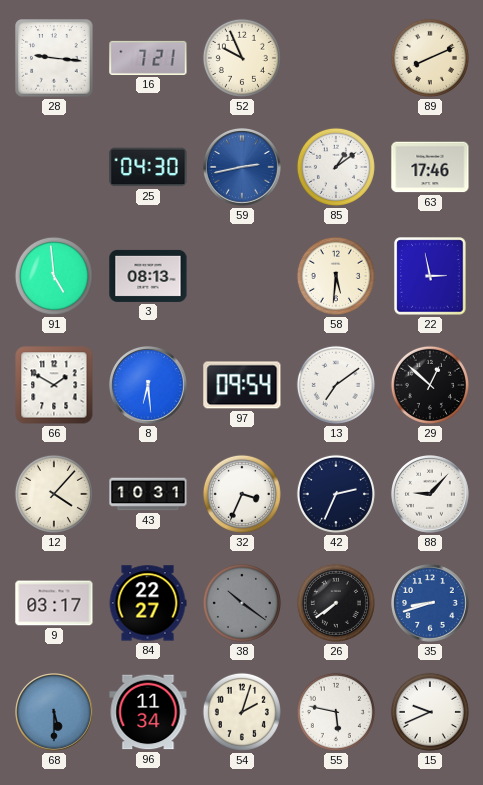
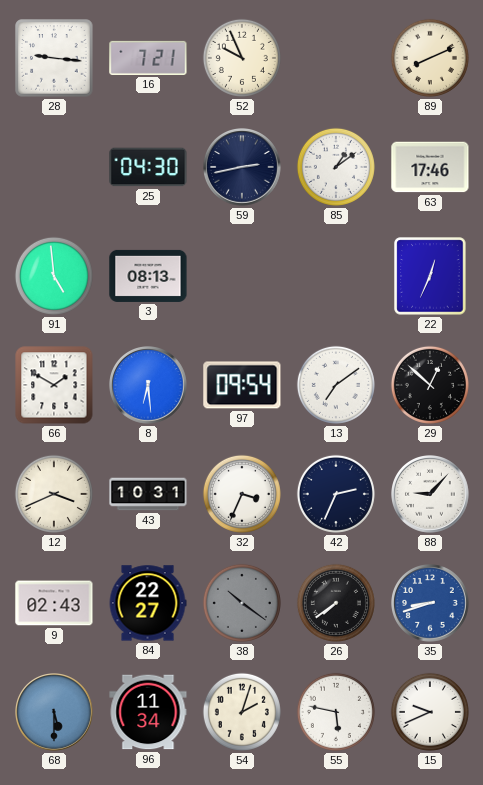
59 dial: blue -> navy
58: 5:31 -> none
22: 2:58 -> 12:34
12: 4:07 -> 3:41
9: 03:17 -> 02:43
